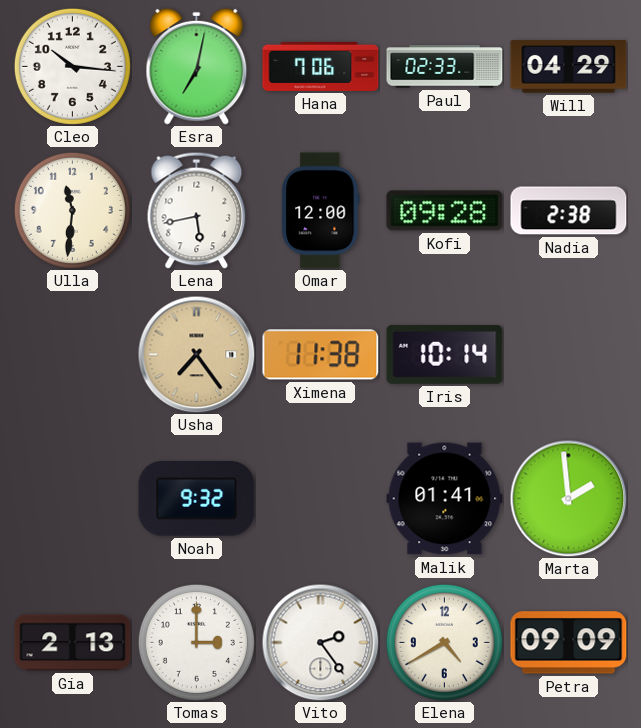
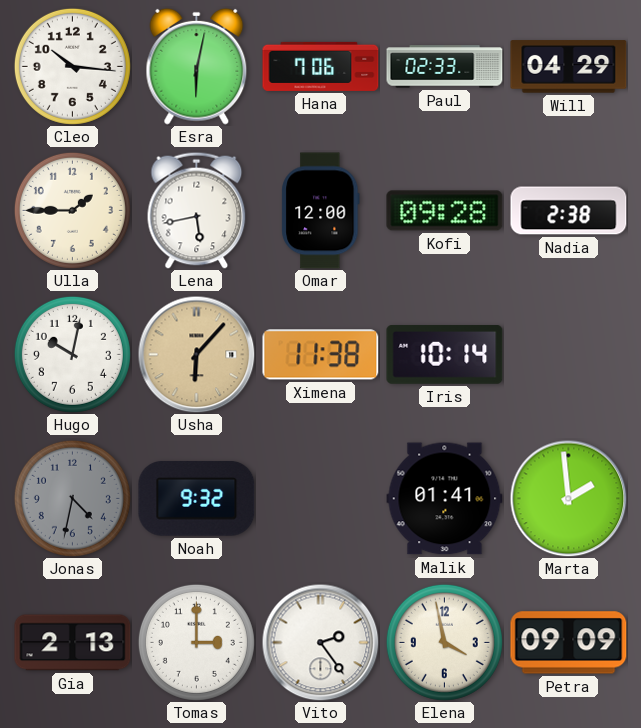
Esra: 7:02 -> 6:02
Ulla: 11:31 -> 1:45
Hugo: none -> 10:02
Usha: 7:24 -> 6:07
Jonas: none -> 4:32
Elena: 4:40 -> 3:58
